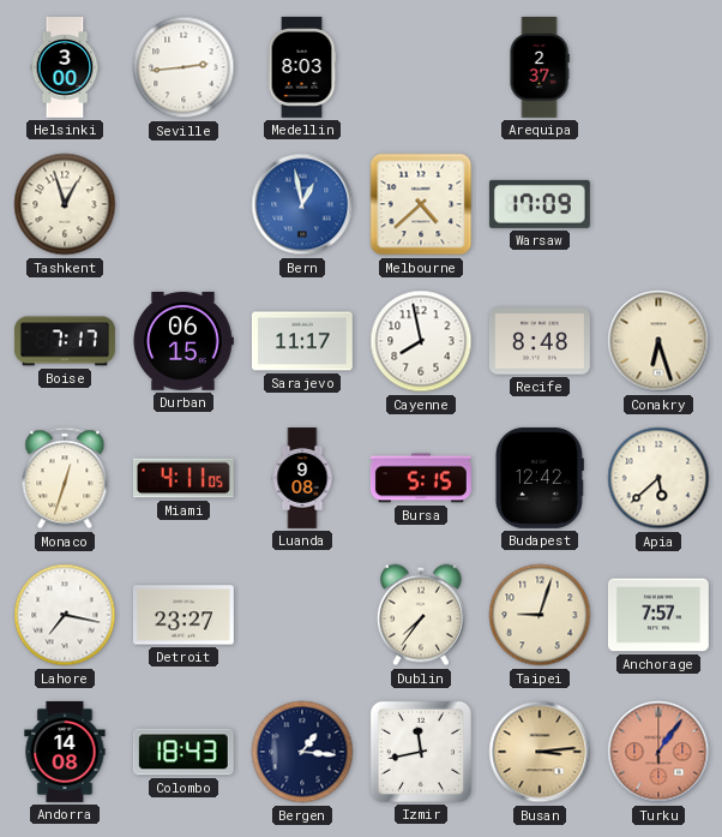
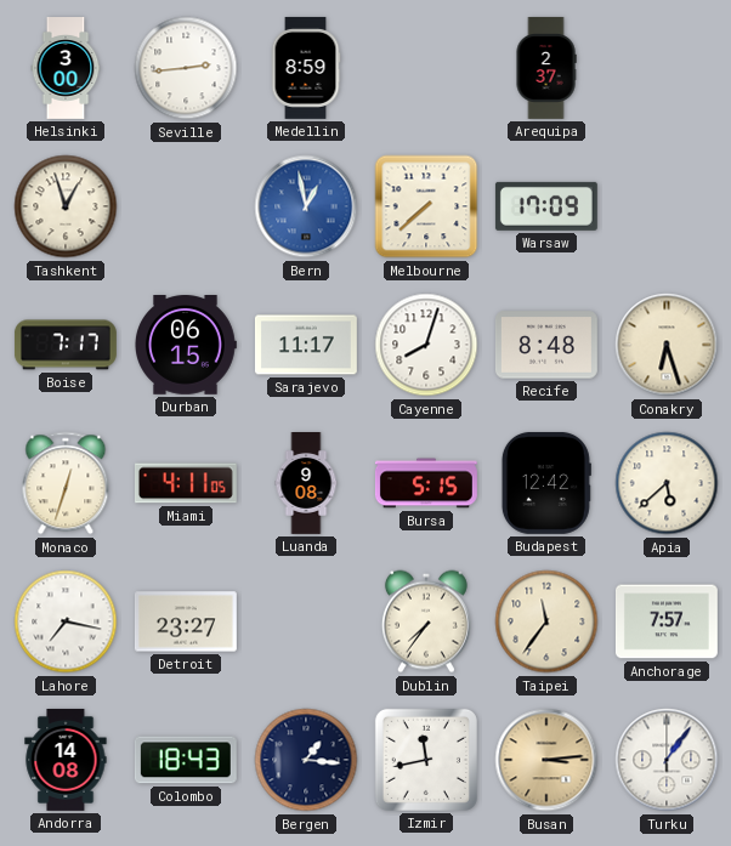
Medellin: 8:03 -> 8:59
Melbourne: 4:38 -> 7:38
Cayenne: 7:58 -> 8:03
Taipei: 9:03 -> 11:36
Turku dial: salmon -> white
